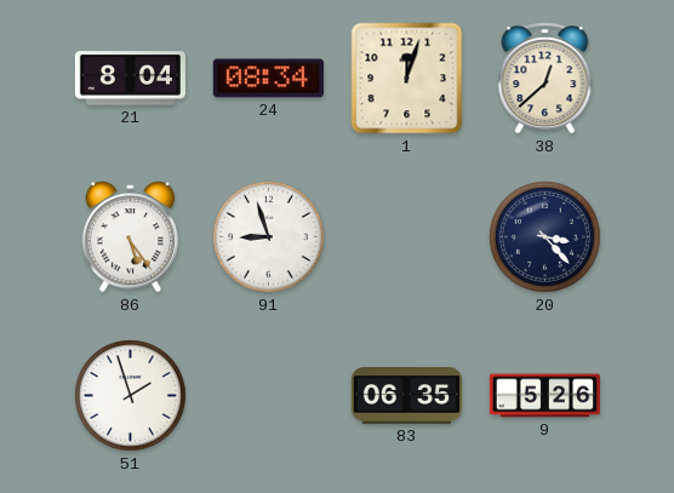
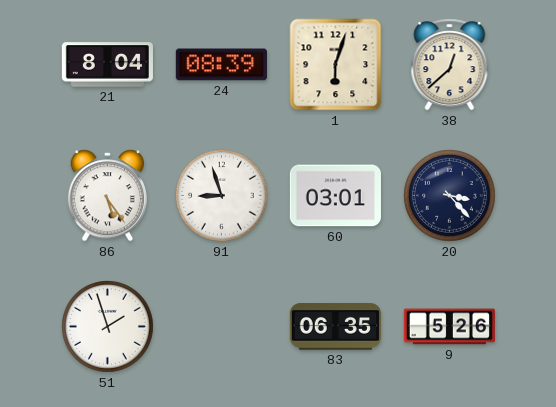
24: 08:34 -> 08:39
1: 12:03 -> 6:03
60: none -> 03:01
